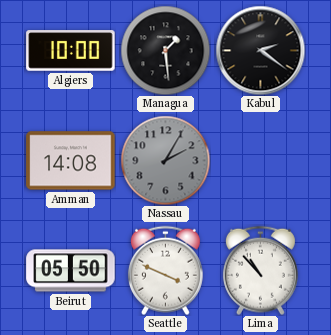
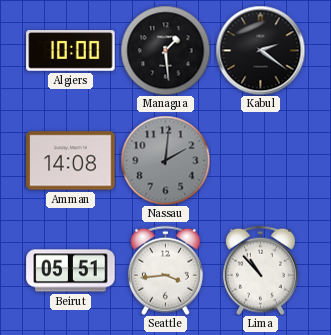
Nassau: 2:05 -> 2:01
Beirut: 05:50 -> 05:51
Seattle: 3:49 -> 3:44
